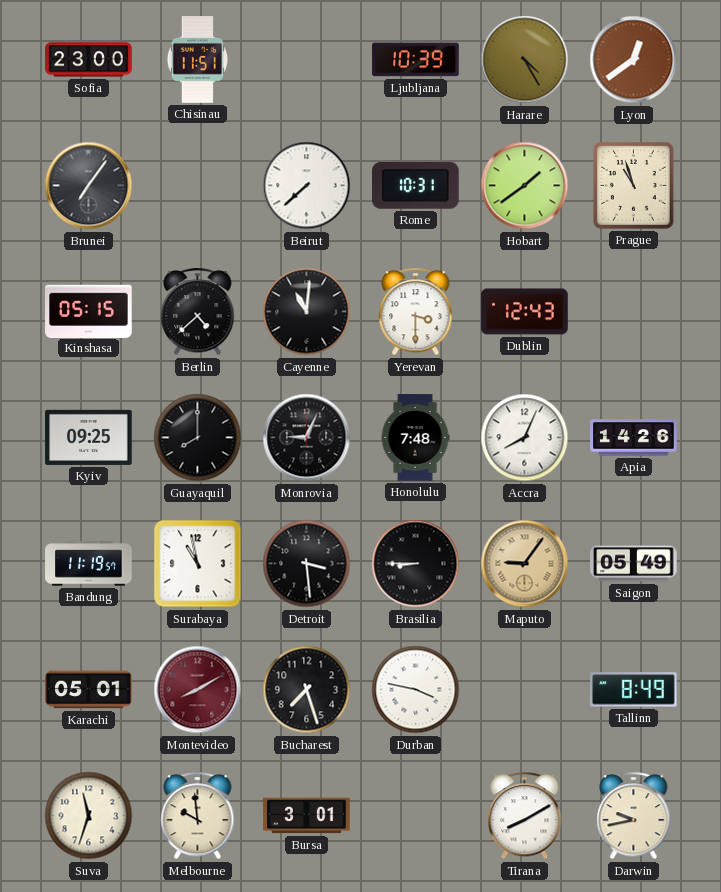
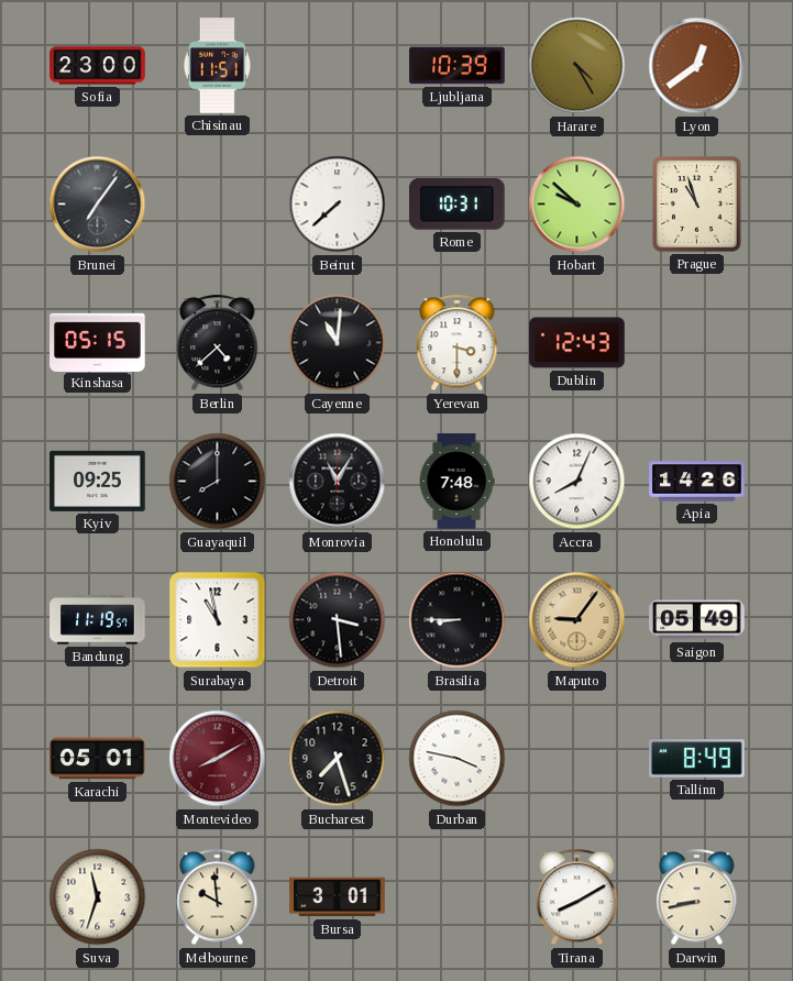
Hobart: 1:39 -> 9:52
Monrovia: 9:04 -> 11:05
Darwin: 9:43 -> 8:43
